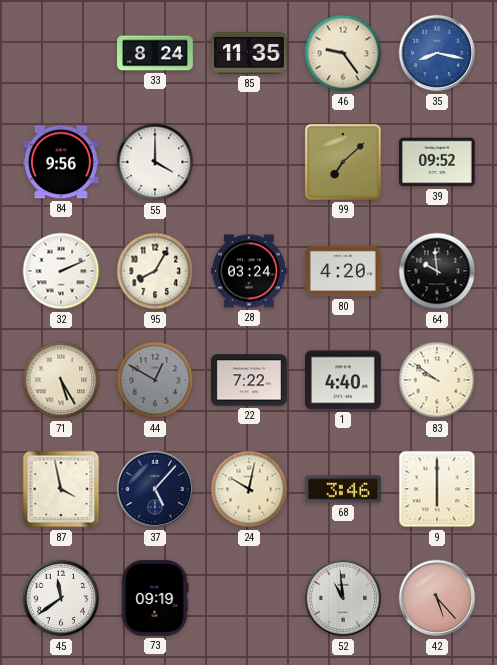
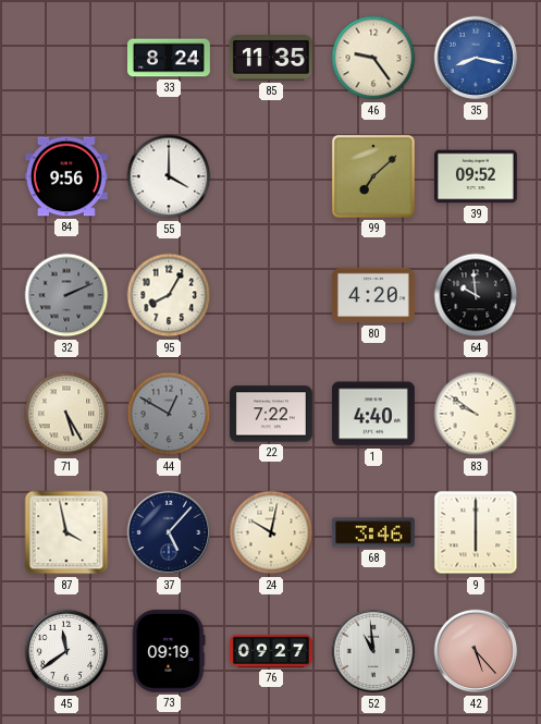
32 dial: white -> grey
28: 03:24 -> none
76: none -> 09:27
